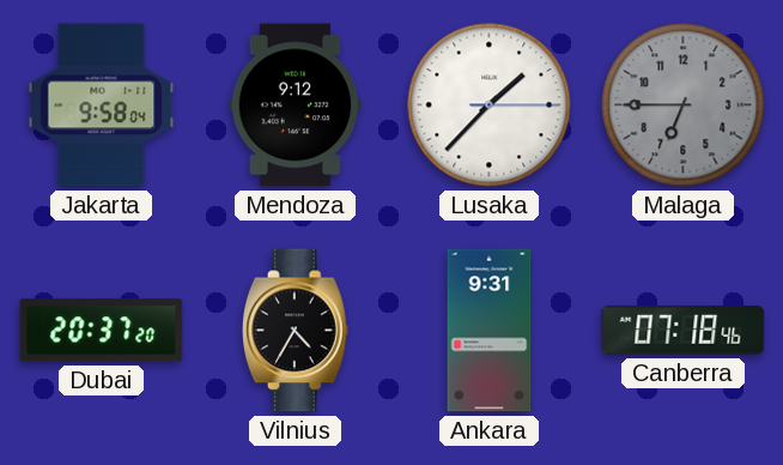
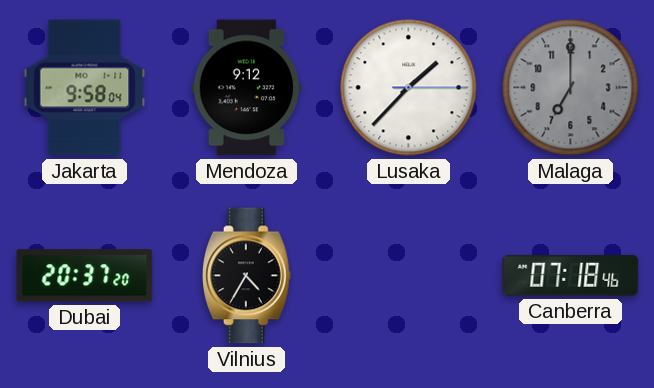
Malaga: 6:45 -> 7:00
Ankara: 9:31 -> none
